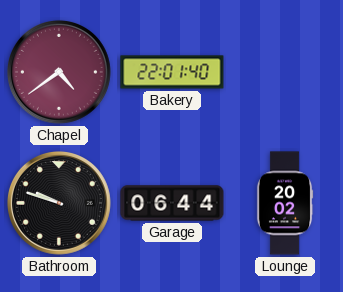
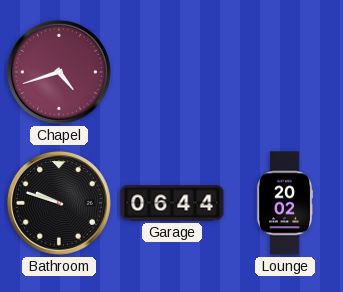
Chapel: 4:39 -> 4:42
Bakery: 22:01 -> none
